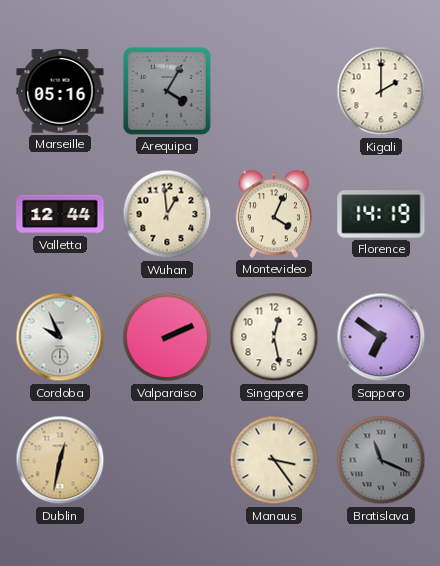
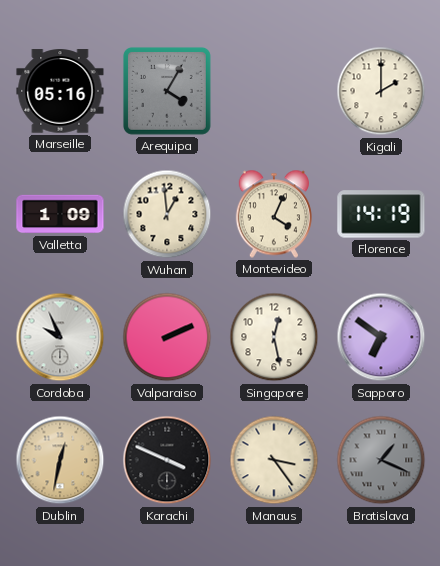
Valletta: 12:44 -> 1:09
Karachi: none -> 3:49
Bratislava: 11:19 -> 1:19
